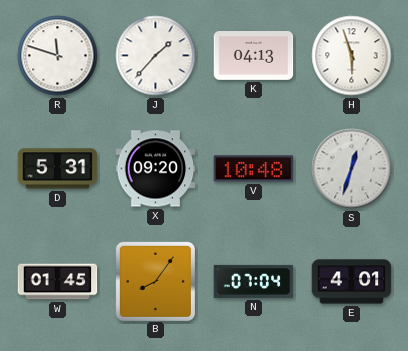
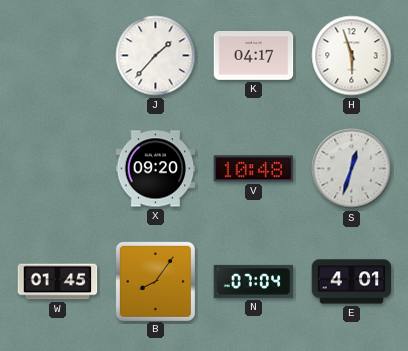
R: 11:48 -> none
K: 04:13 -> 04:17
D: 5:31 -> none
